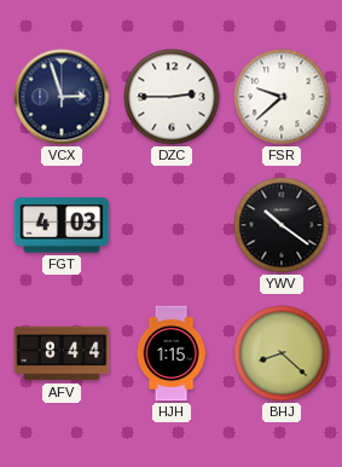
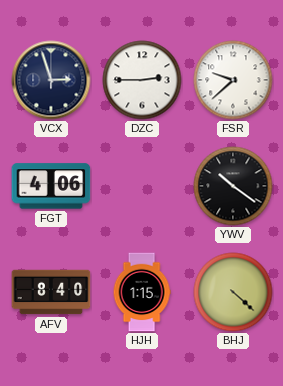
FGT: 4:03 -> 4:06
AFV: 8:44 -> 8:40
BHJ: 8:22 -> 4:22
